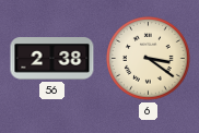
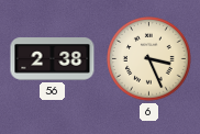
6: 3:21 -> 3:26
